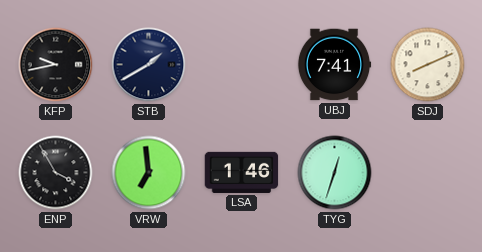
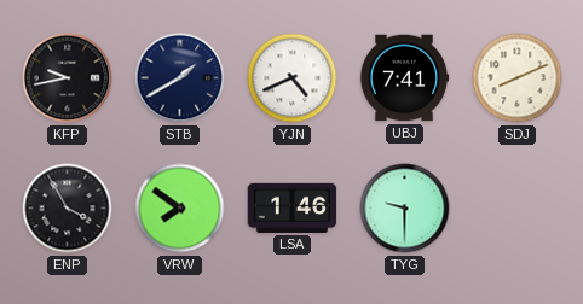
YJN: none -> 4:41
VRW: 6:59 -> 7:51
TYG: 12:33 -> 9:30
